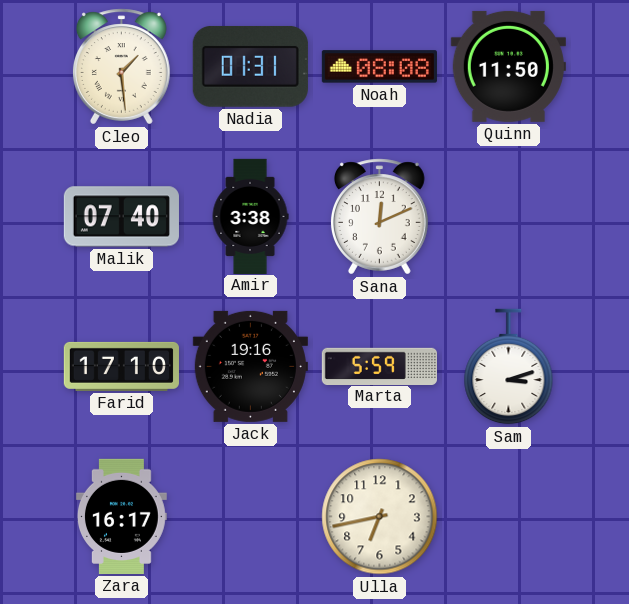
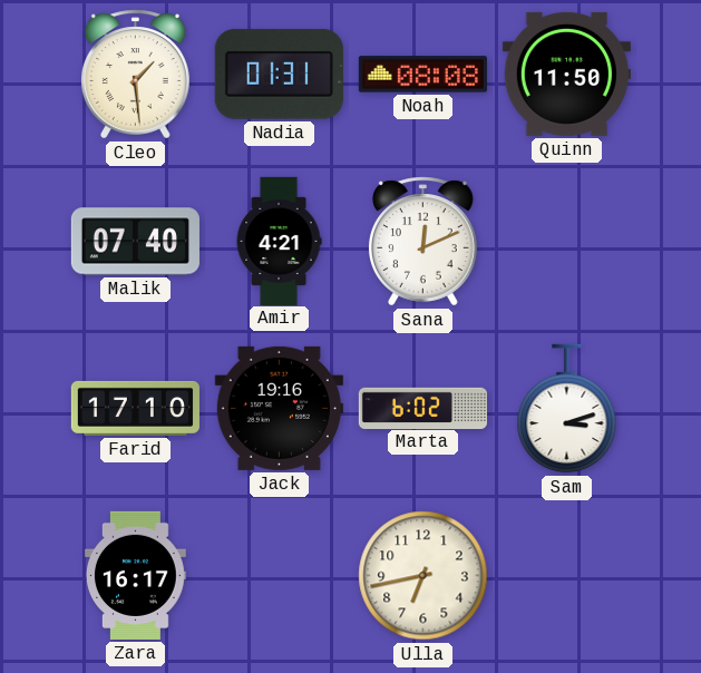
Amir: 3:38 -> 4:21
Marta: 5:59 -> 6:02
